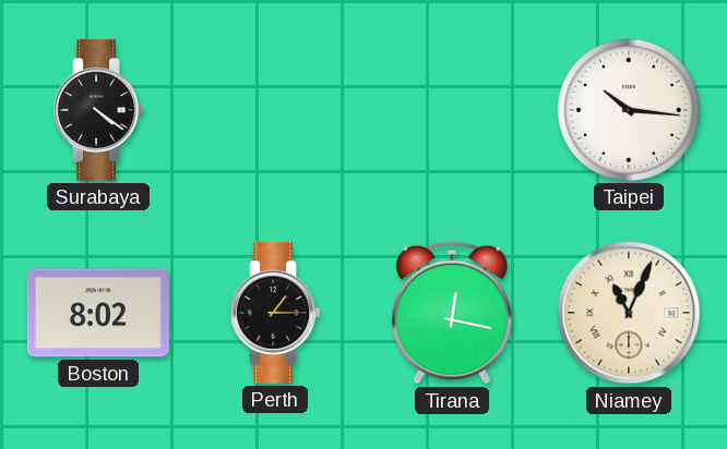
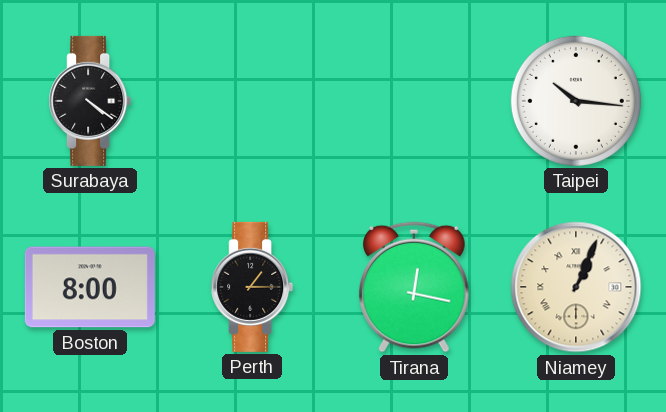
Boston: 8:02 -> 8:00
Niamey: 11:04 -> 1:04
